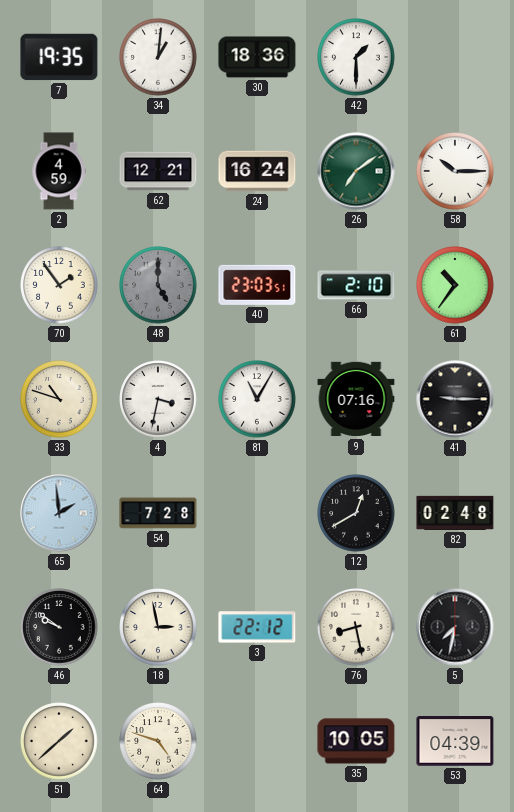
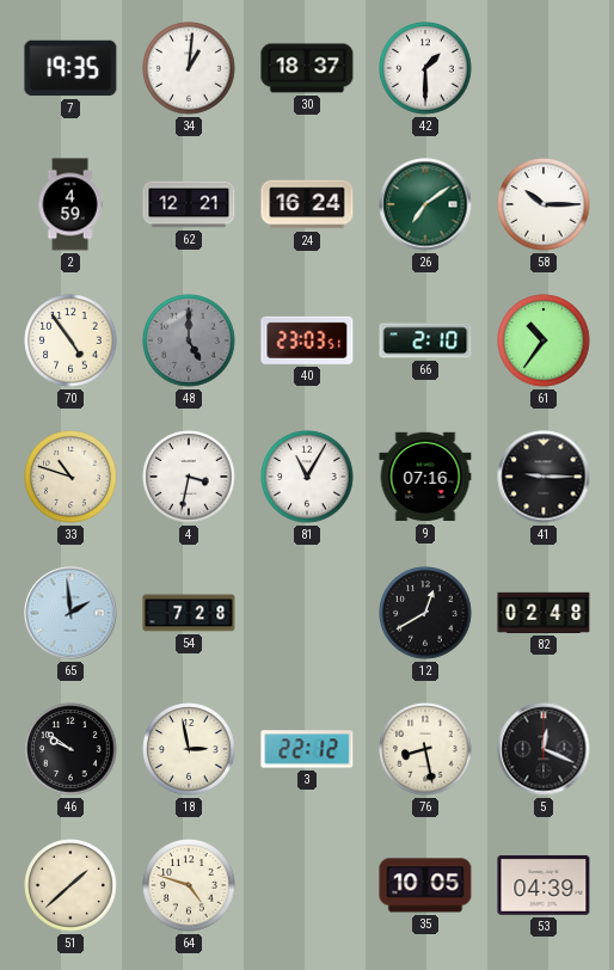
30: 18:36 -> 18:37
70: 1:54 -> 4:54
5: 7:32 -> 12:19
